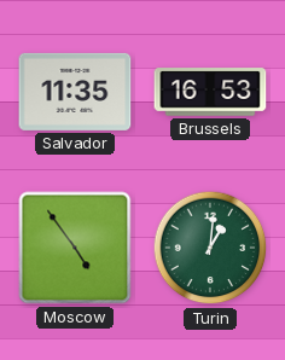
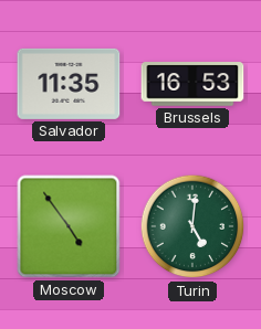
Turin: 1:01 -> 5:01
